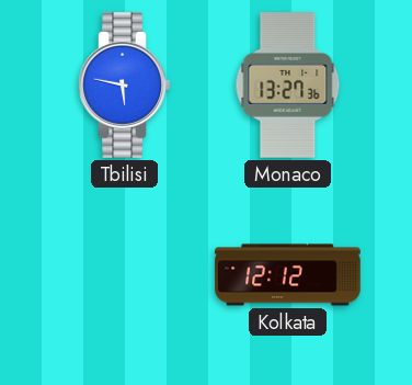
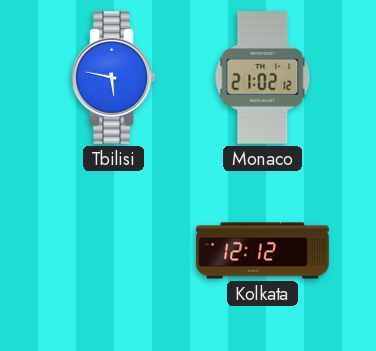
Monaco: 13:27 -> 21:02
